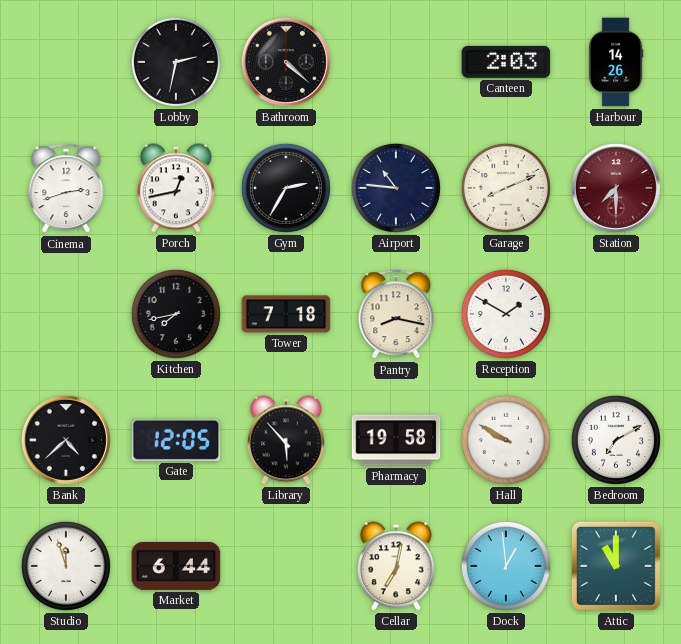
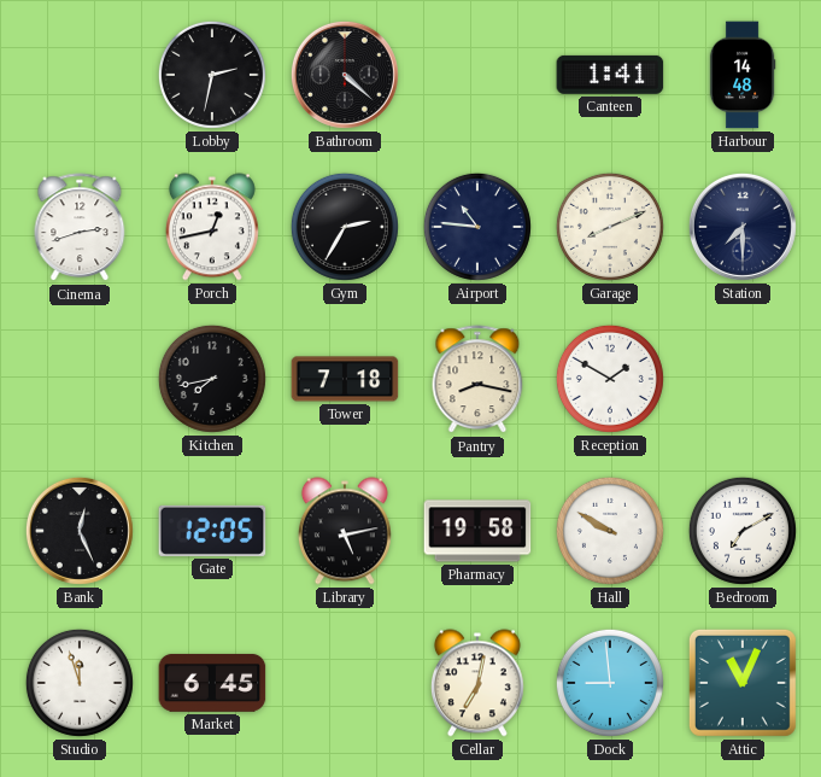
Canteen: 2:03 -> 1:41
Harbour: 14:26 -> 14:48
Station dial: burgundy -> navy
Bank: 4:38 -> 12:26
Library: 5:53 -> 5:13
Market: 6:44 -> 6:45
Dock: 12:59 -> 8:59
Attic: 11:00 -> 11:04
